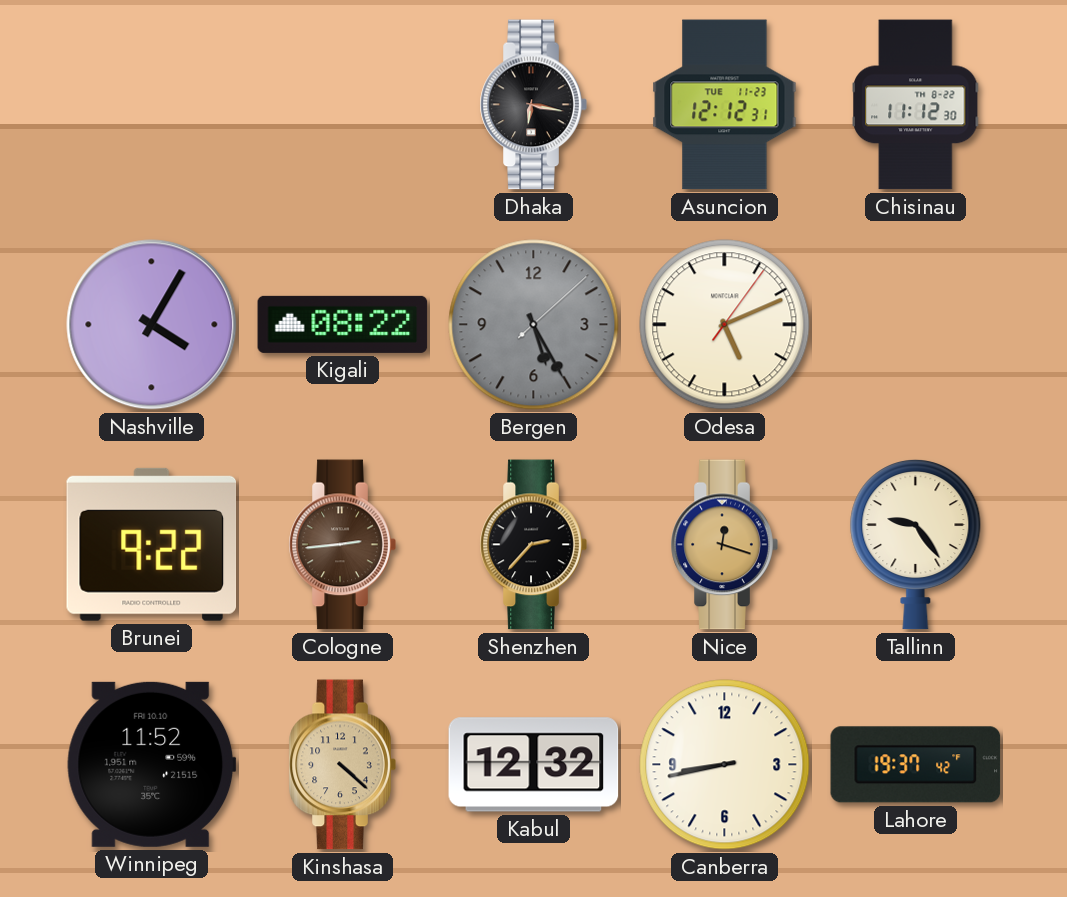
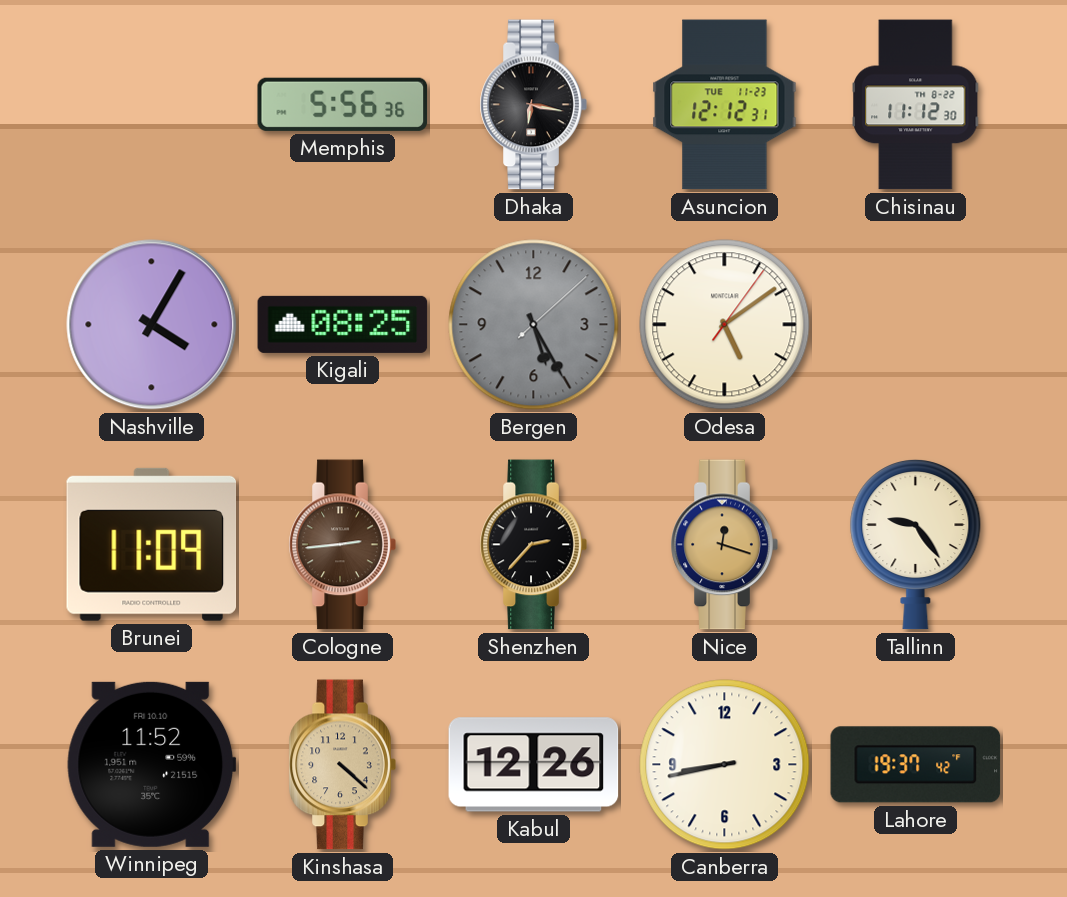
Memphis: none -> 5:56
Kigali: 08:22 -> 08:25
Odesa: 5:11 -> 5:09
Brunei: 9:22 -> 11:09
Kabul: 12:32 -> 12:26
